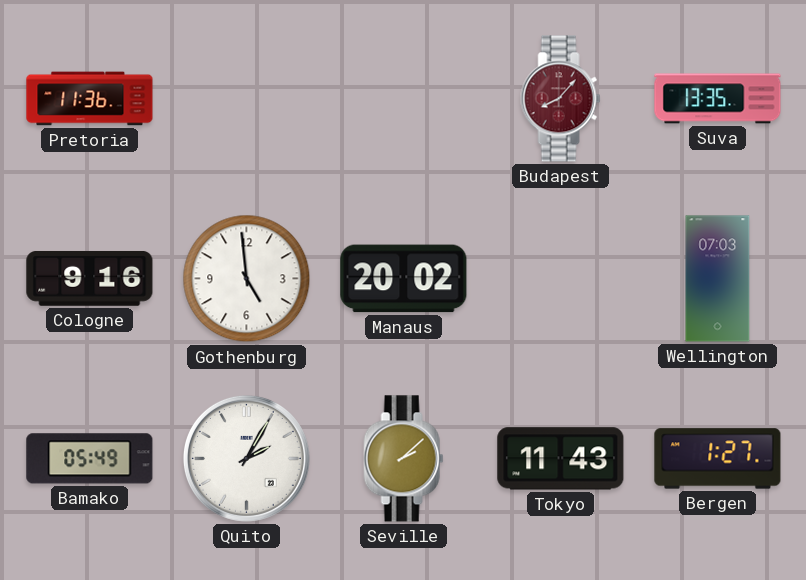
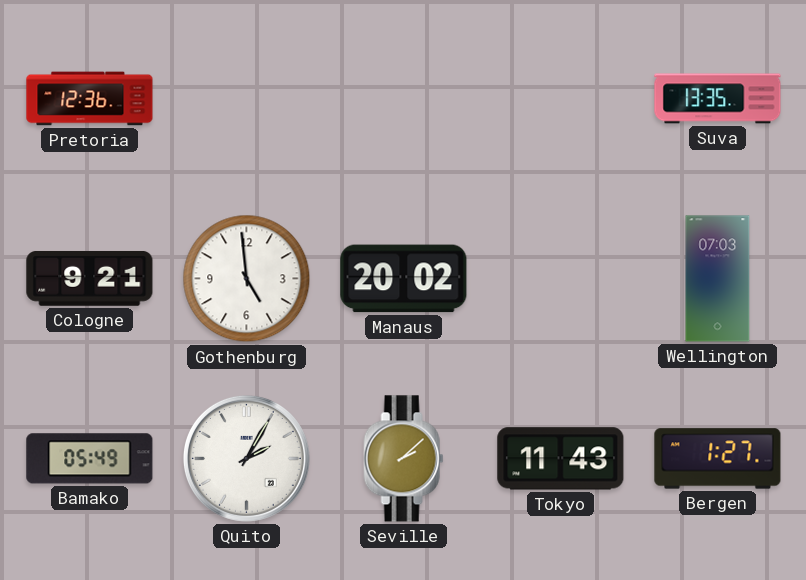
Pretoria: 11:36 -> 12:36
Budapest: 8:07 -> none
Cologne: 9:16 -> 9:21
